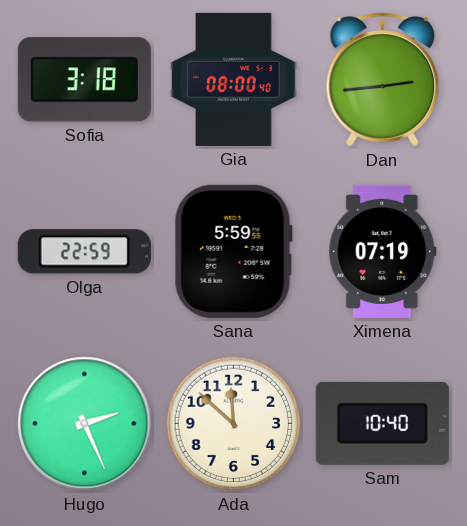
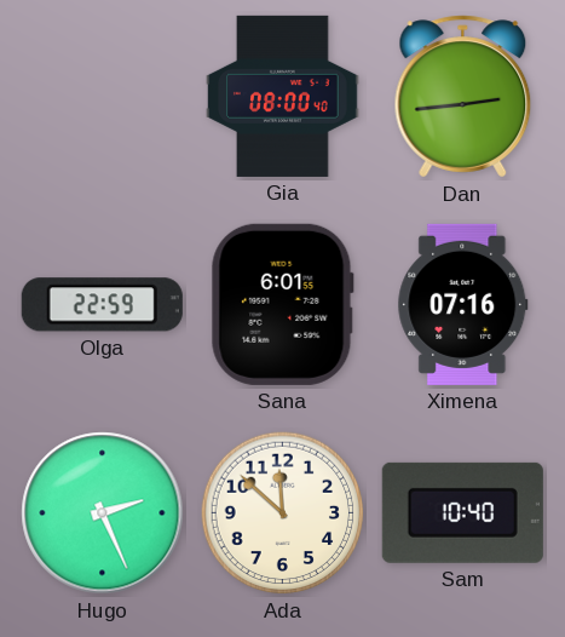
Sofia: 3:18 -> none
Sana: 5:59 -> 6:01
Ximena: 07:19 -> 07:16
